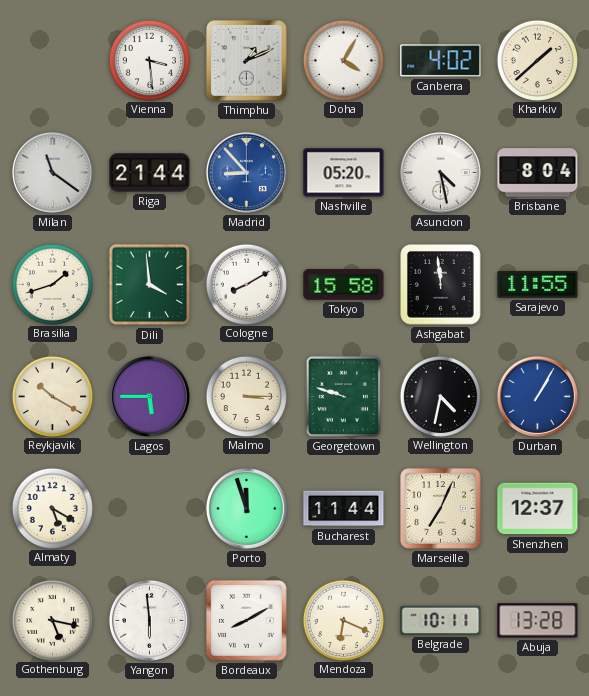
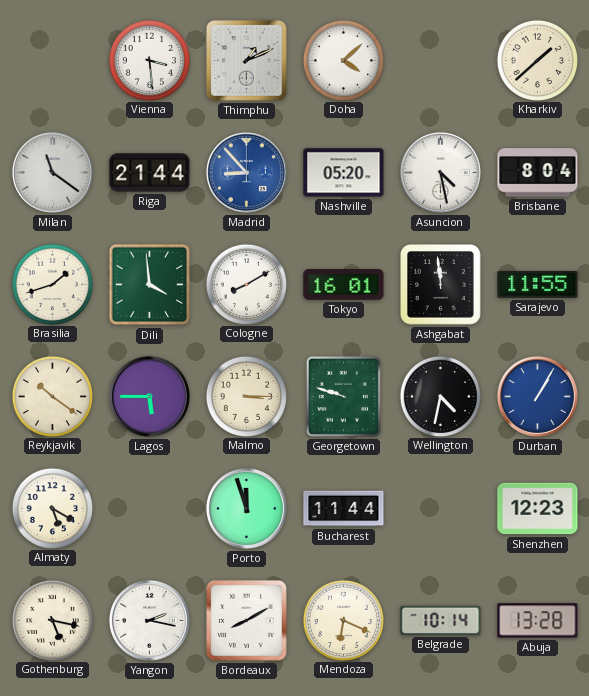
Doha: 4:05 -> 4:08
Canberra: 4:02 -> none
Tokyo: 15:58 -> 16:01
Reykjavik: 10:20 -> 10:21
Marseille: 7:04 -> none
Shenzhen: 12:37 -> 12:23
Yangon: 5:59 -> 2:17
Belgrade: 10:11 -> 10:14
